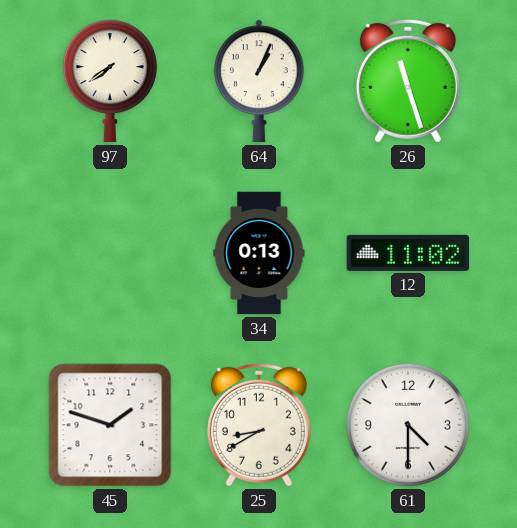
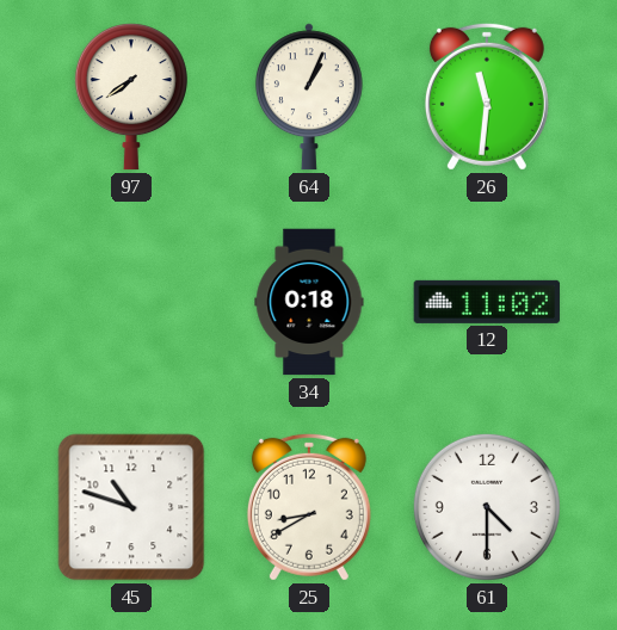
26: 11:27 -> 11:31
34: 0:13 -> 0:18
45: 1:48 -> 10:48
